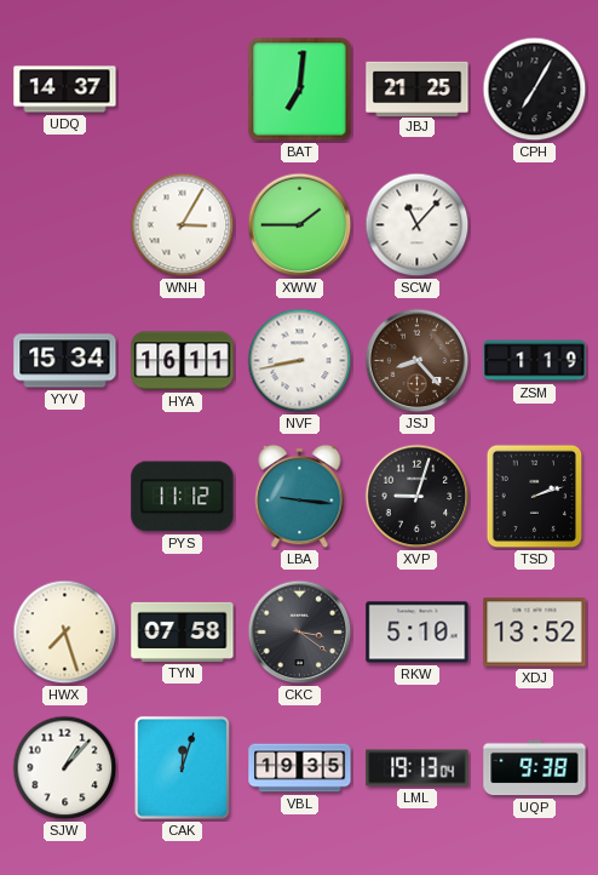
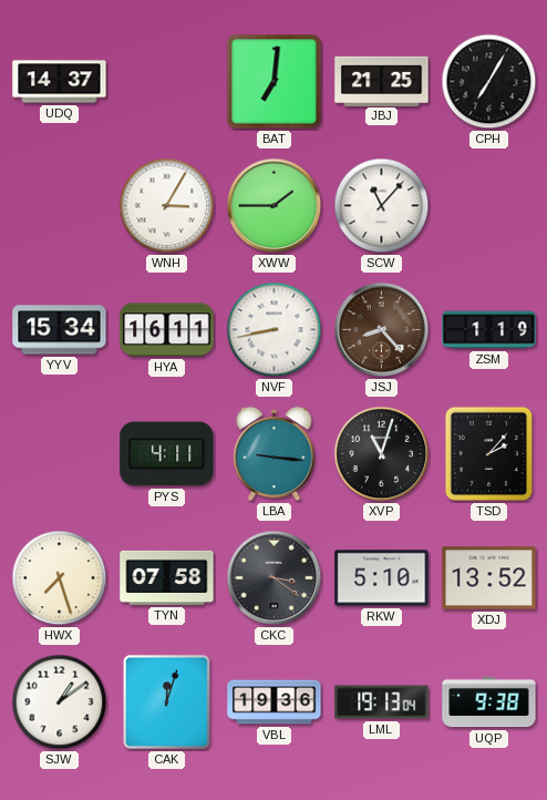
PYS: 11:12 -> 4:11
XVP: 9:03 -> 11:03
TSD: 2:12 -> 2:07
SJW: 1:07 -> 1:09
VBL: 19:35 -> 19:36
